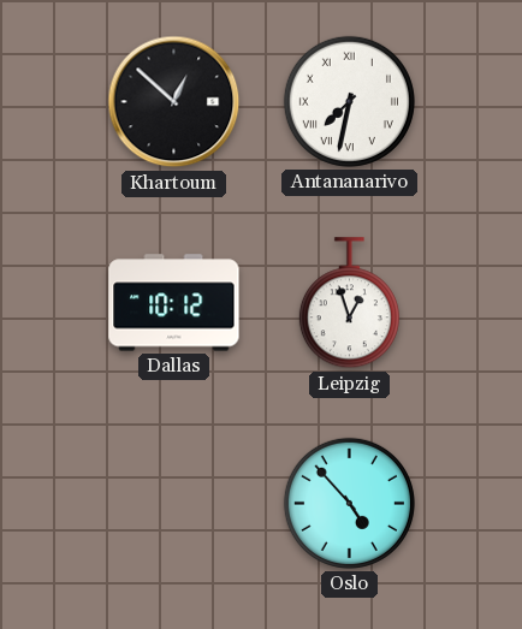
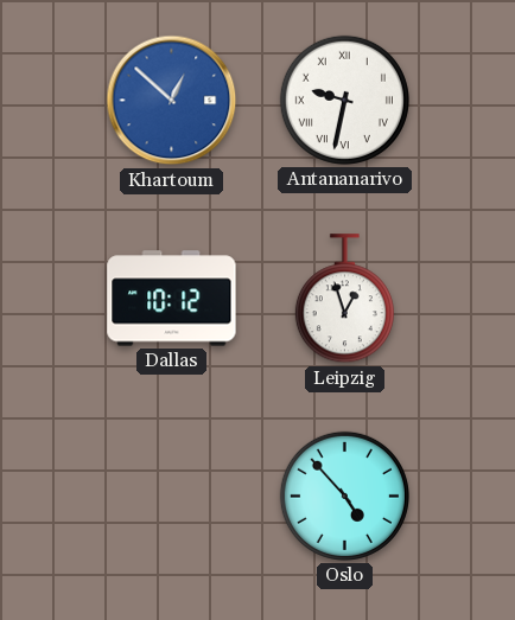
Khartoum dial: black -> blue
Antananarivo: 7:32 -> 9:32
